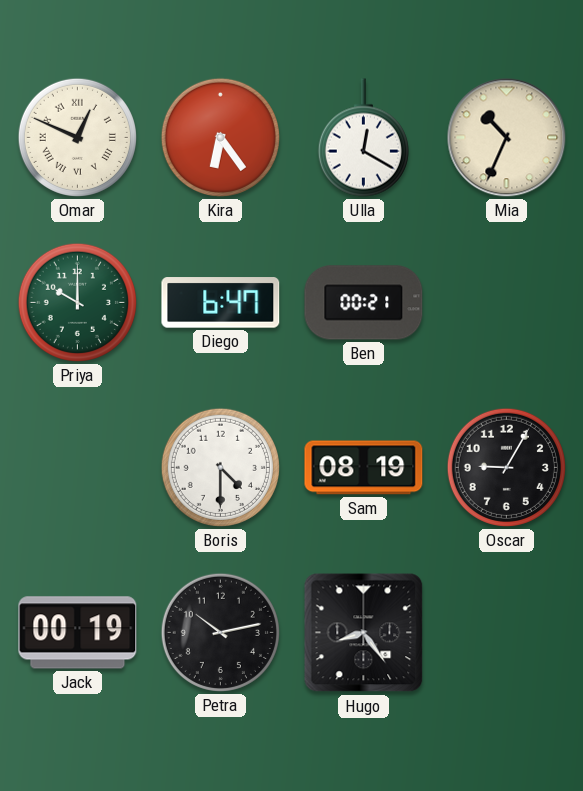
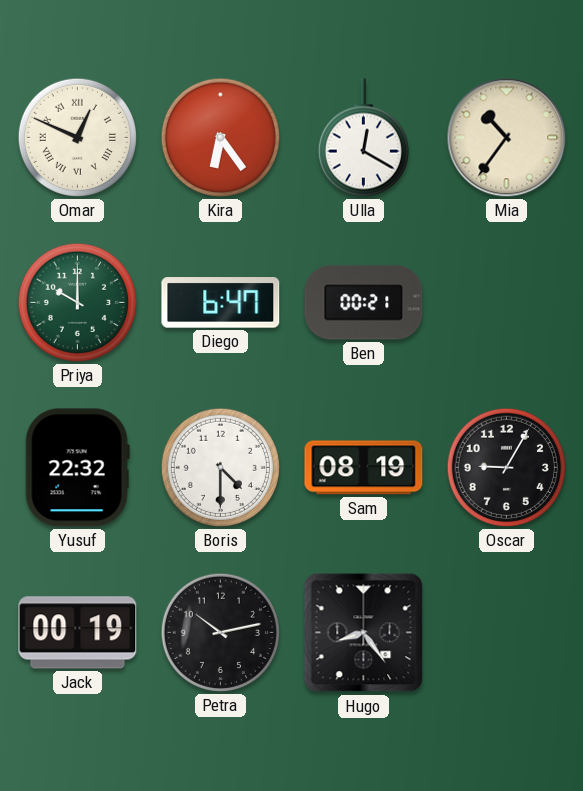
Mia: 10:34 -> 10:36
Yusuf: none -> 22:32
